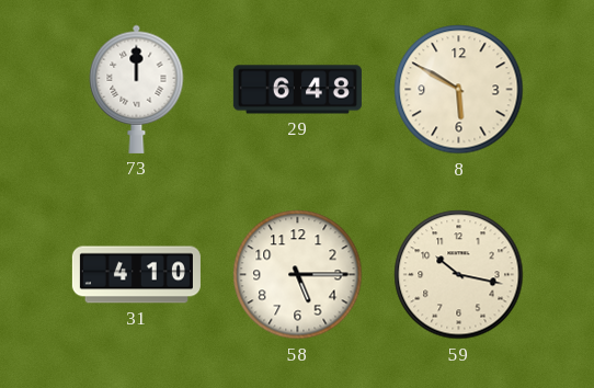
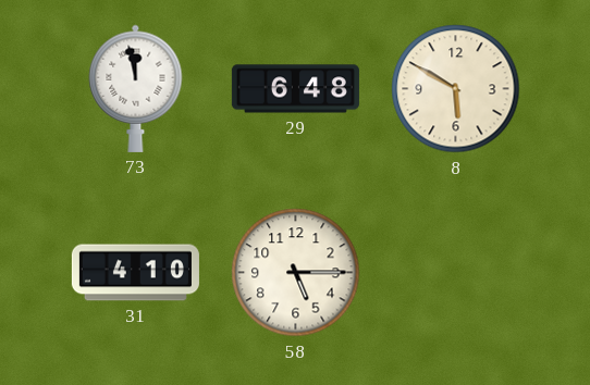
73: 12:00 -> 11:58
59: 10:17 -> none
